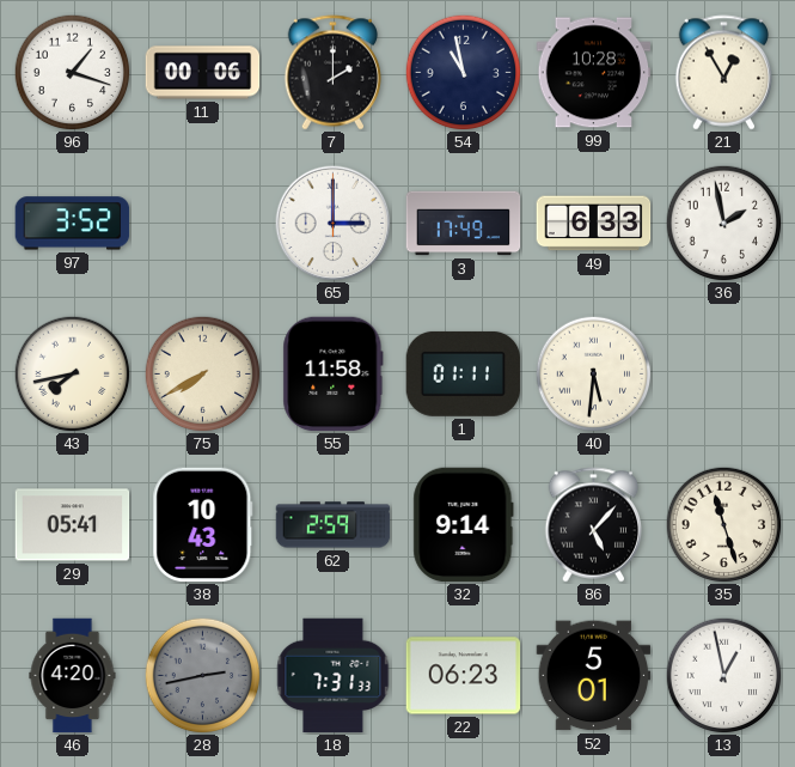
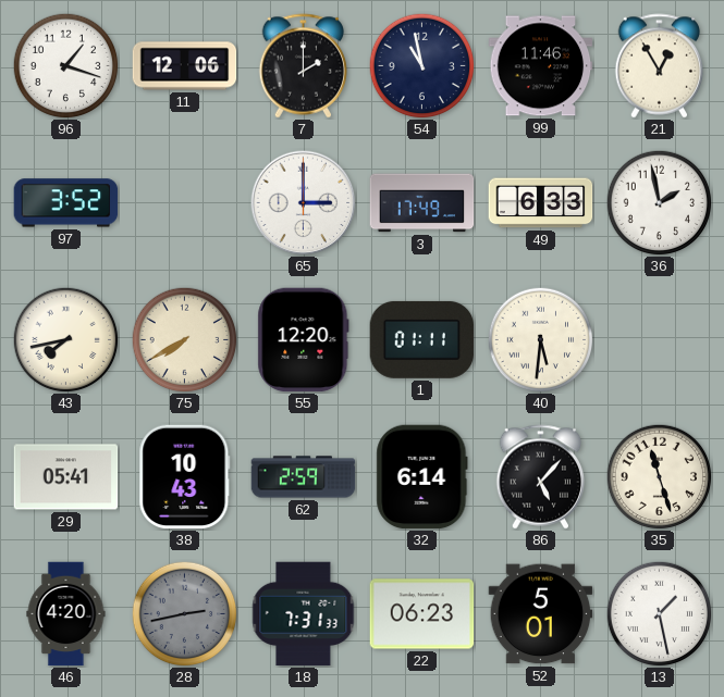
11: 00:06 -> 12:06
99: 10:28 -> 11:46
55: 11:58 -> 12:20
32: 9:14 -> 6:14
13: 12:58 -> 1:28
